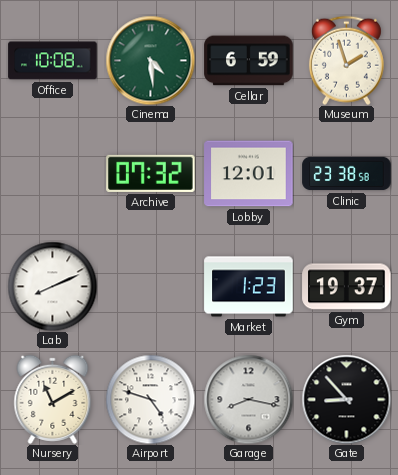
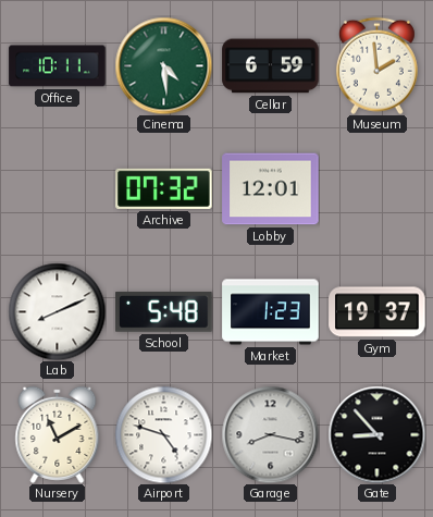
Office: 10:08 -> 10:11
Museum: 1:57 -> 1:59
Clinic: 23:38 -> none
School: none -> 5:48
